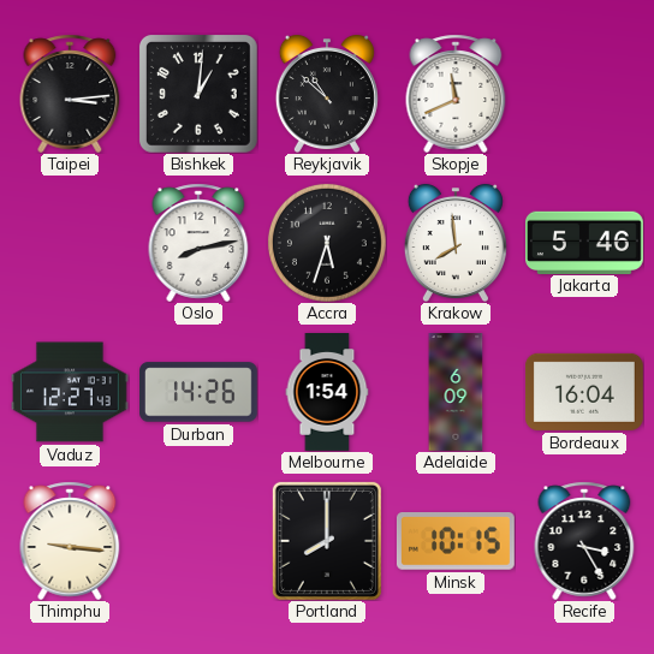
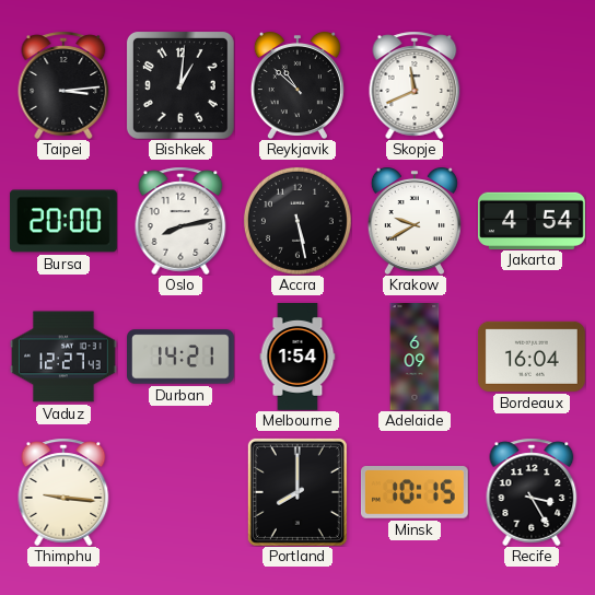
Bursa: none -> 20:00
Accra: 5:33 -> 5:28
Krakow: 7:59 -> 9:40
Jakarta: 5:46 -> 4:54
Durban: 14:26 -> 14:21
